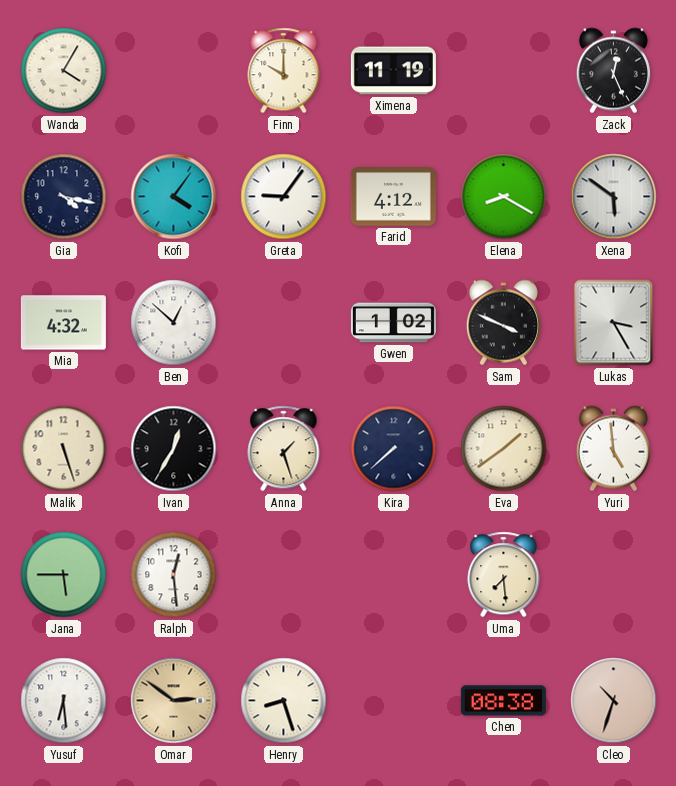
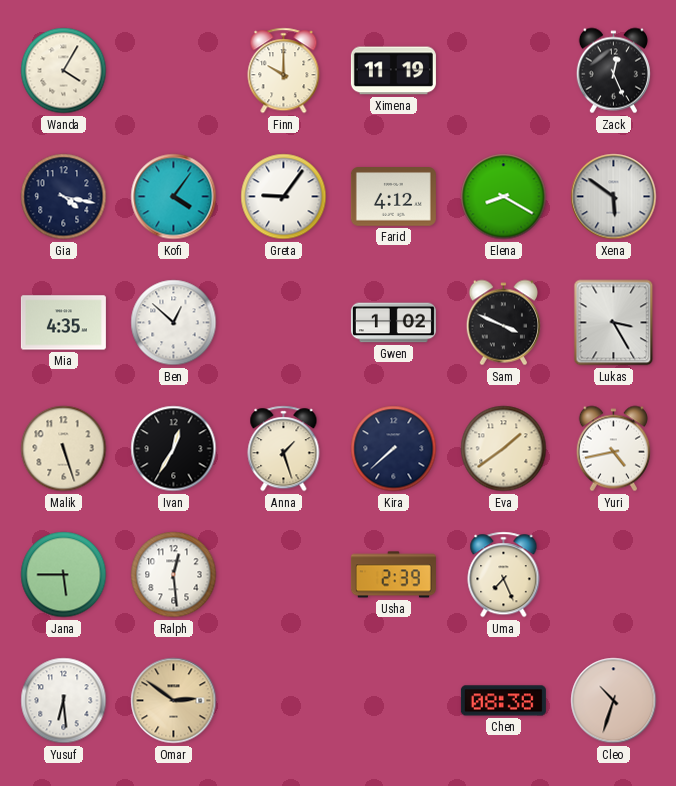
Mia: 4:32 -> 4:35
Yuri: 4:59 -> 4:43
Usha: none -> 2:39
Uma: 7:29 -> 7:26
Henry: 8:27 -> none
